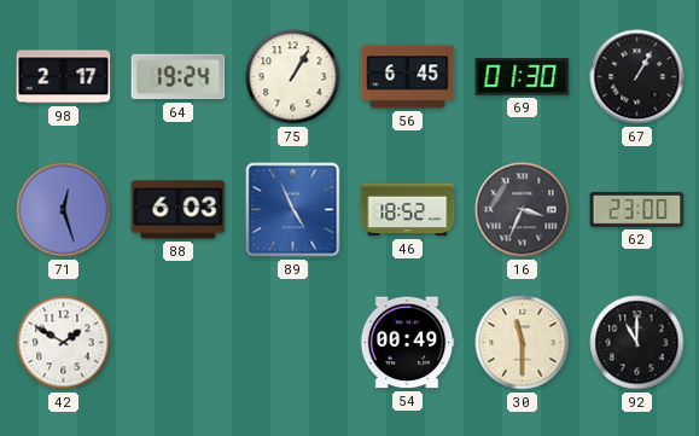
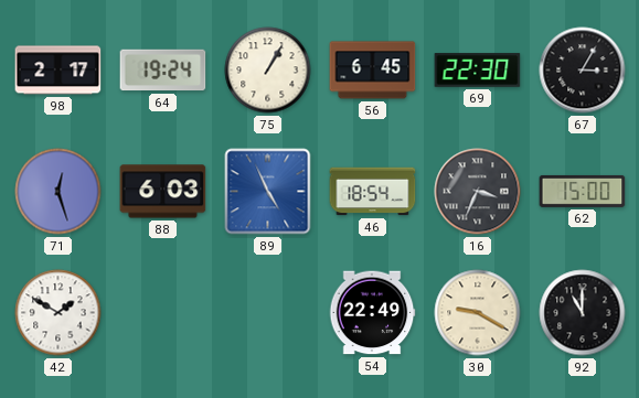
69: 01:30 -> 22:30
67: 1:05 -> 3:05
46: 18:52 -> 18:54
62: 23:00 -> 15:00
54: 00:49 -> 22:49
30: 11:30 -> 9:20
